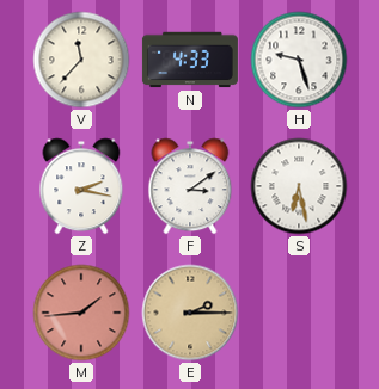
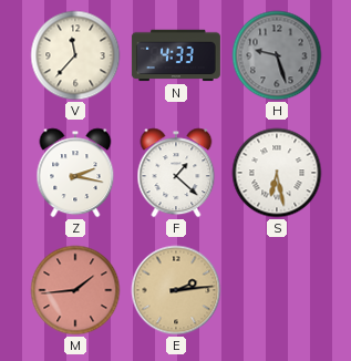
H dial: white -> grey
F: 3:09 -> 1:22
E: 2:15 -> 2:14
